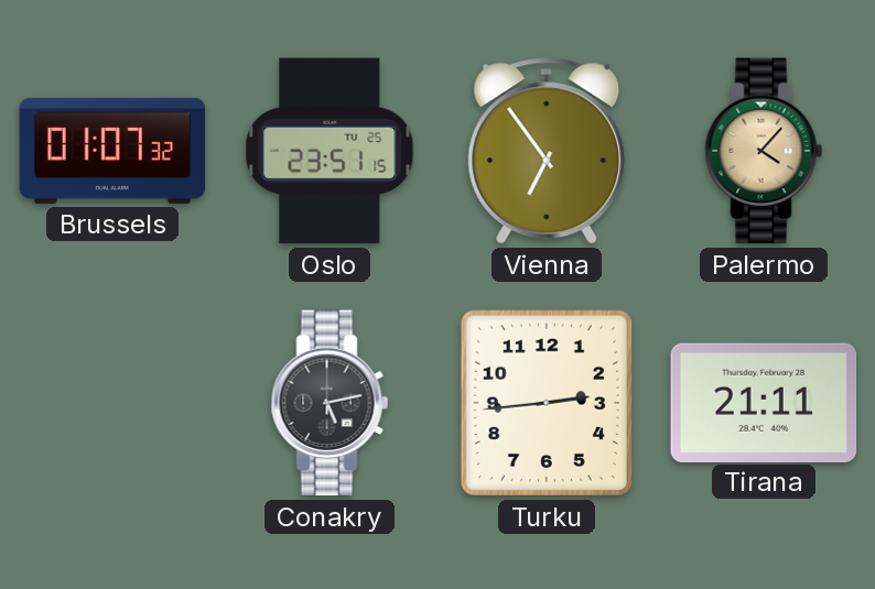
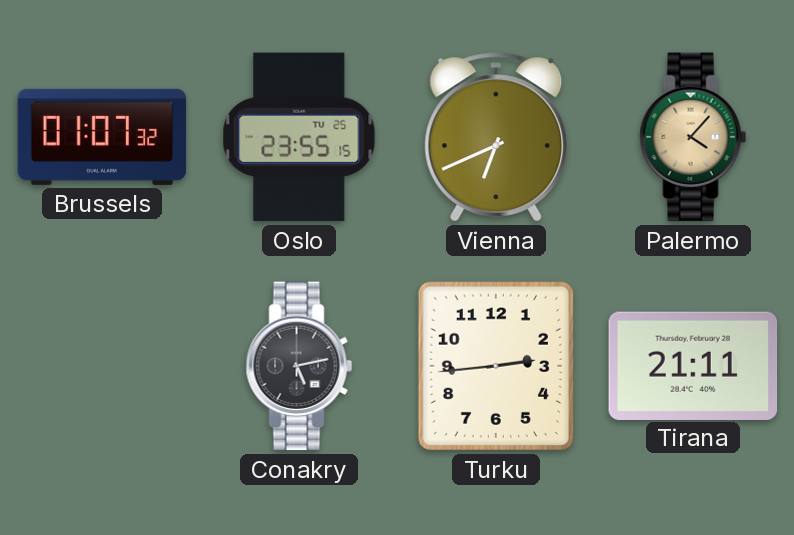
Oslo: 23:51 -> 23:55
Vienna: 6:54 -> 6:41
